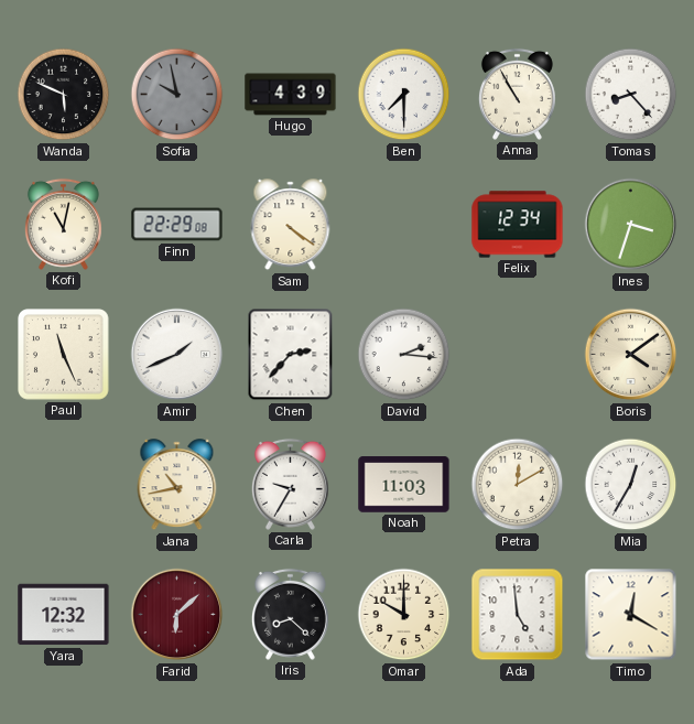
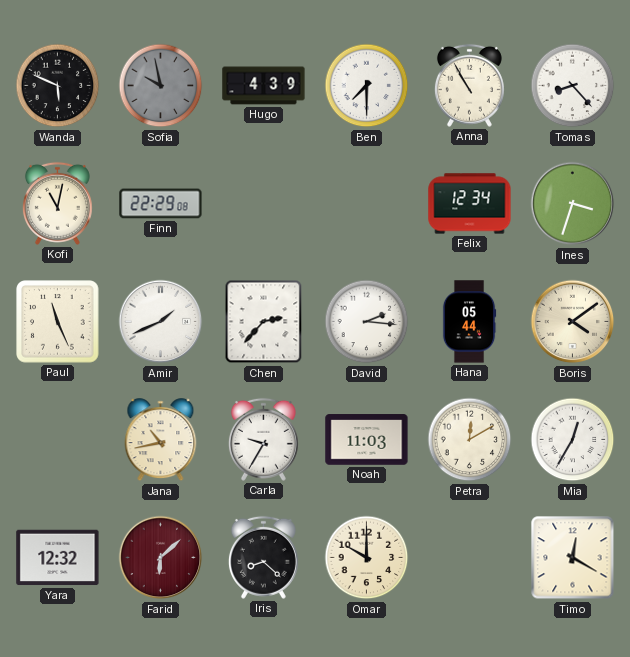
Sam: 4:21 -> none
Hana: none -> 05:44
Ada: 4:59 -> none
